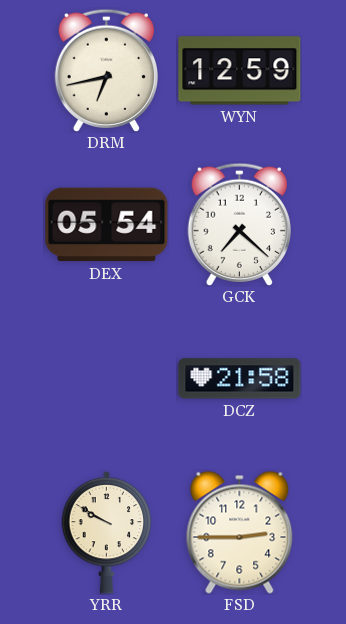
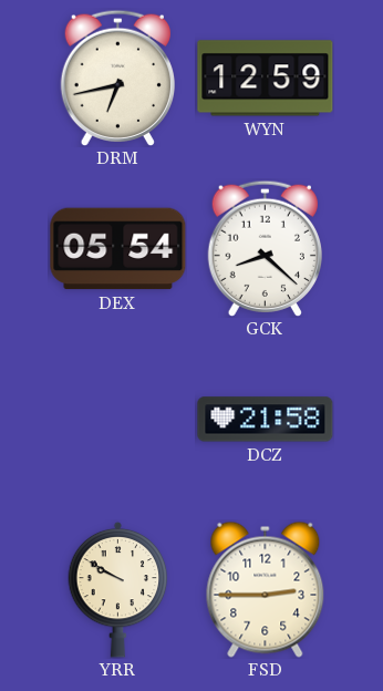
GCK: 7:22 -> 8:22
